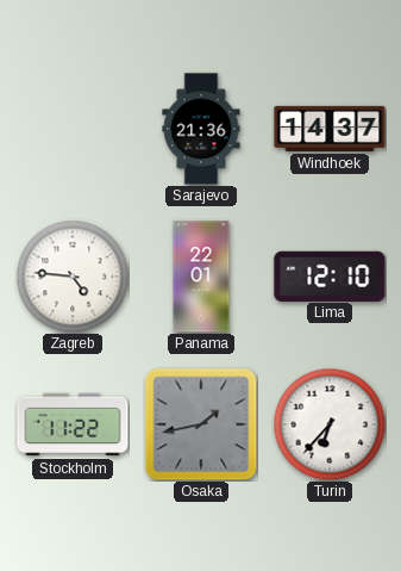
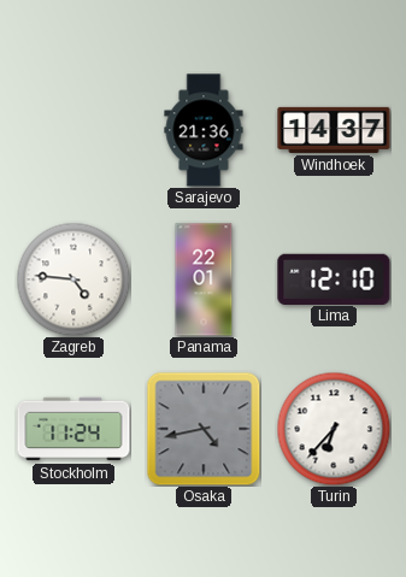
Stockholm: 11:22 -> 11:24
Osaka: 1:43 -> 4:43
